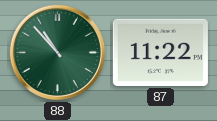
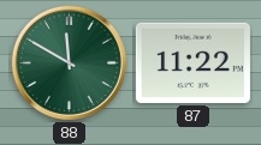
88: 10:53 -> 11:50
